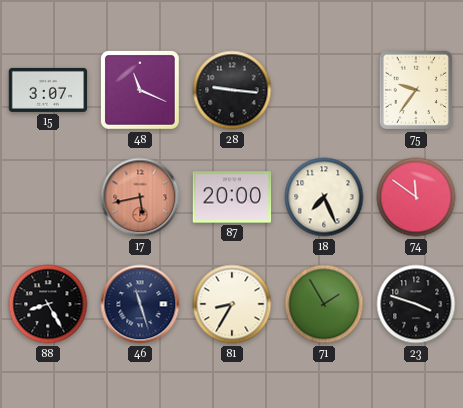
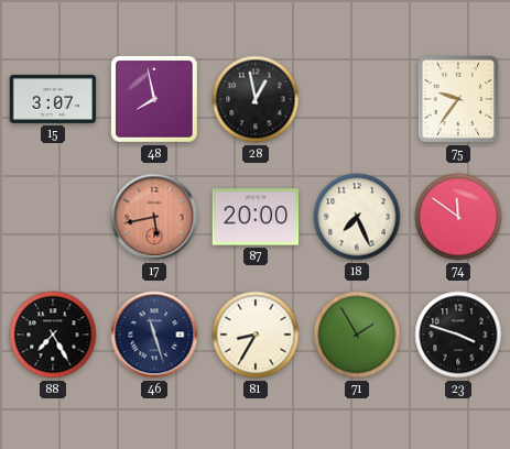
48: 11:19 -> 7:58
28: 9:16 -> 12:58
88: 8:25 -> 7:25
